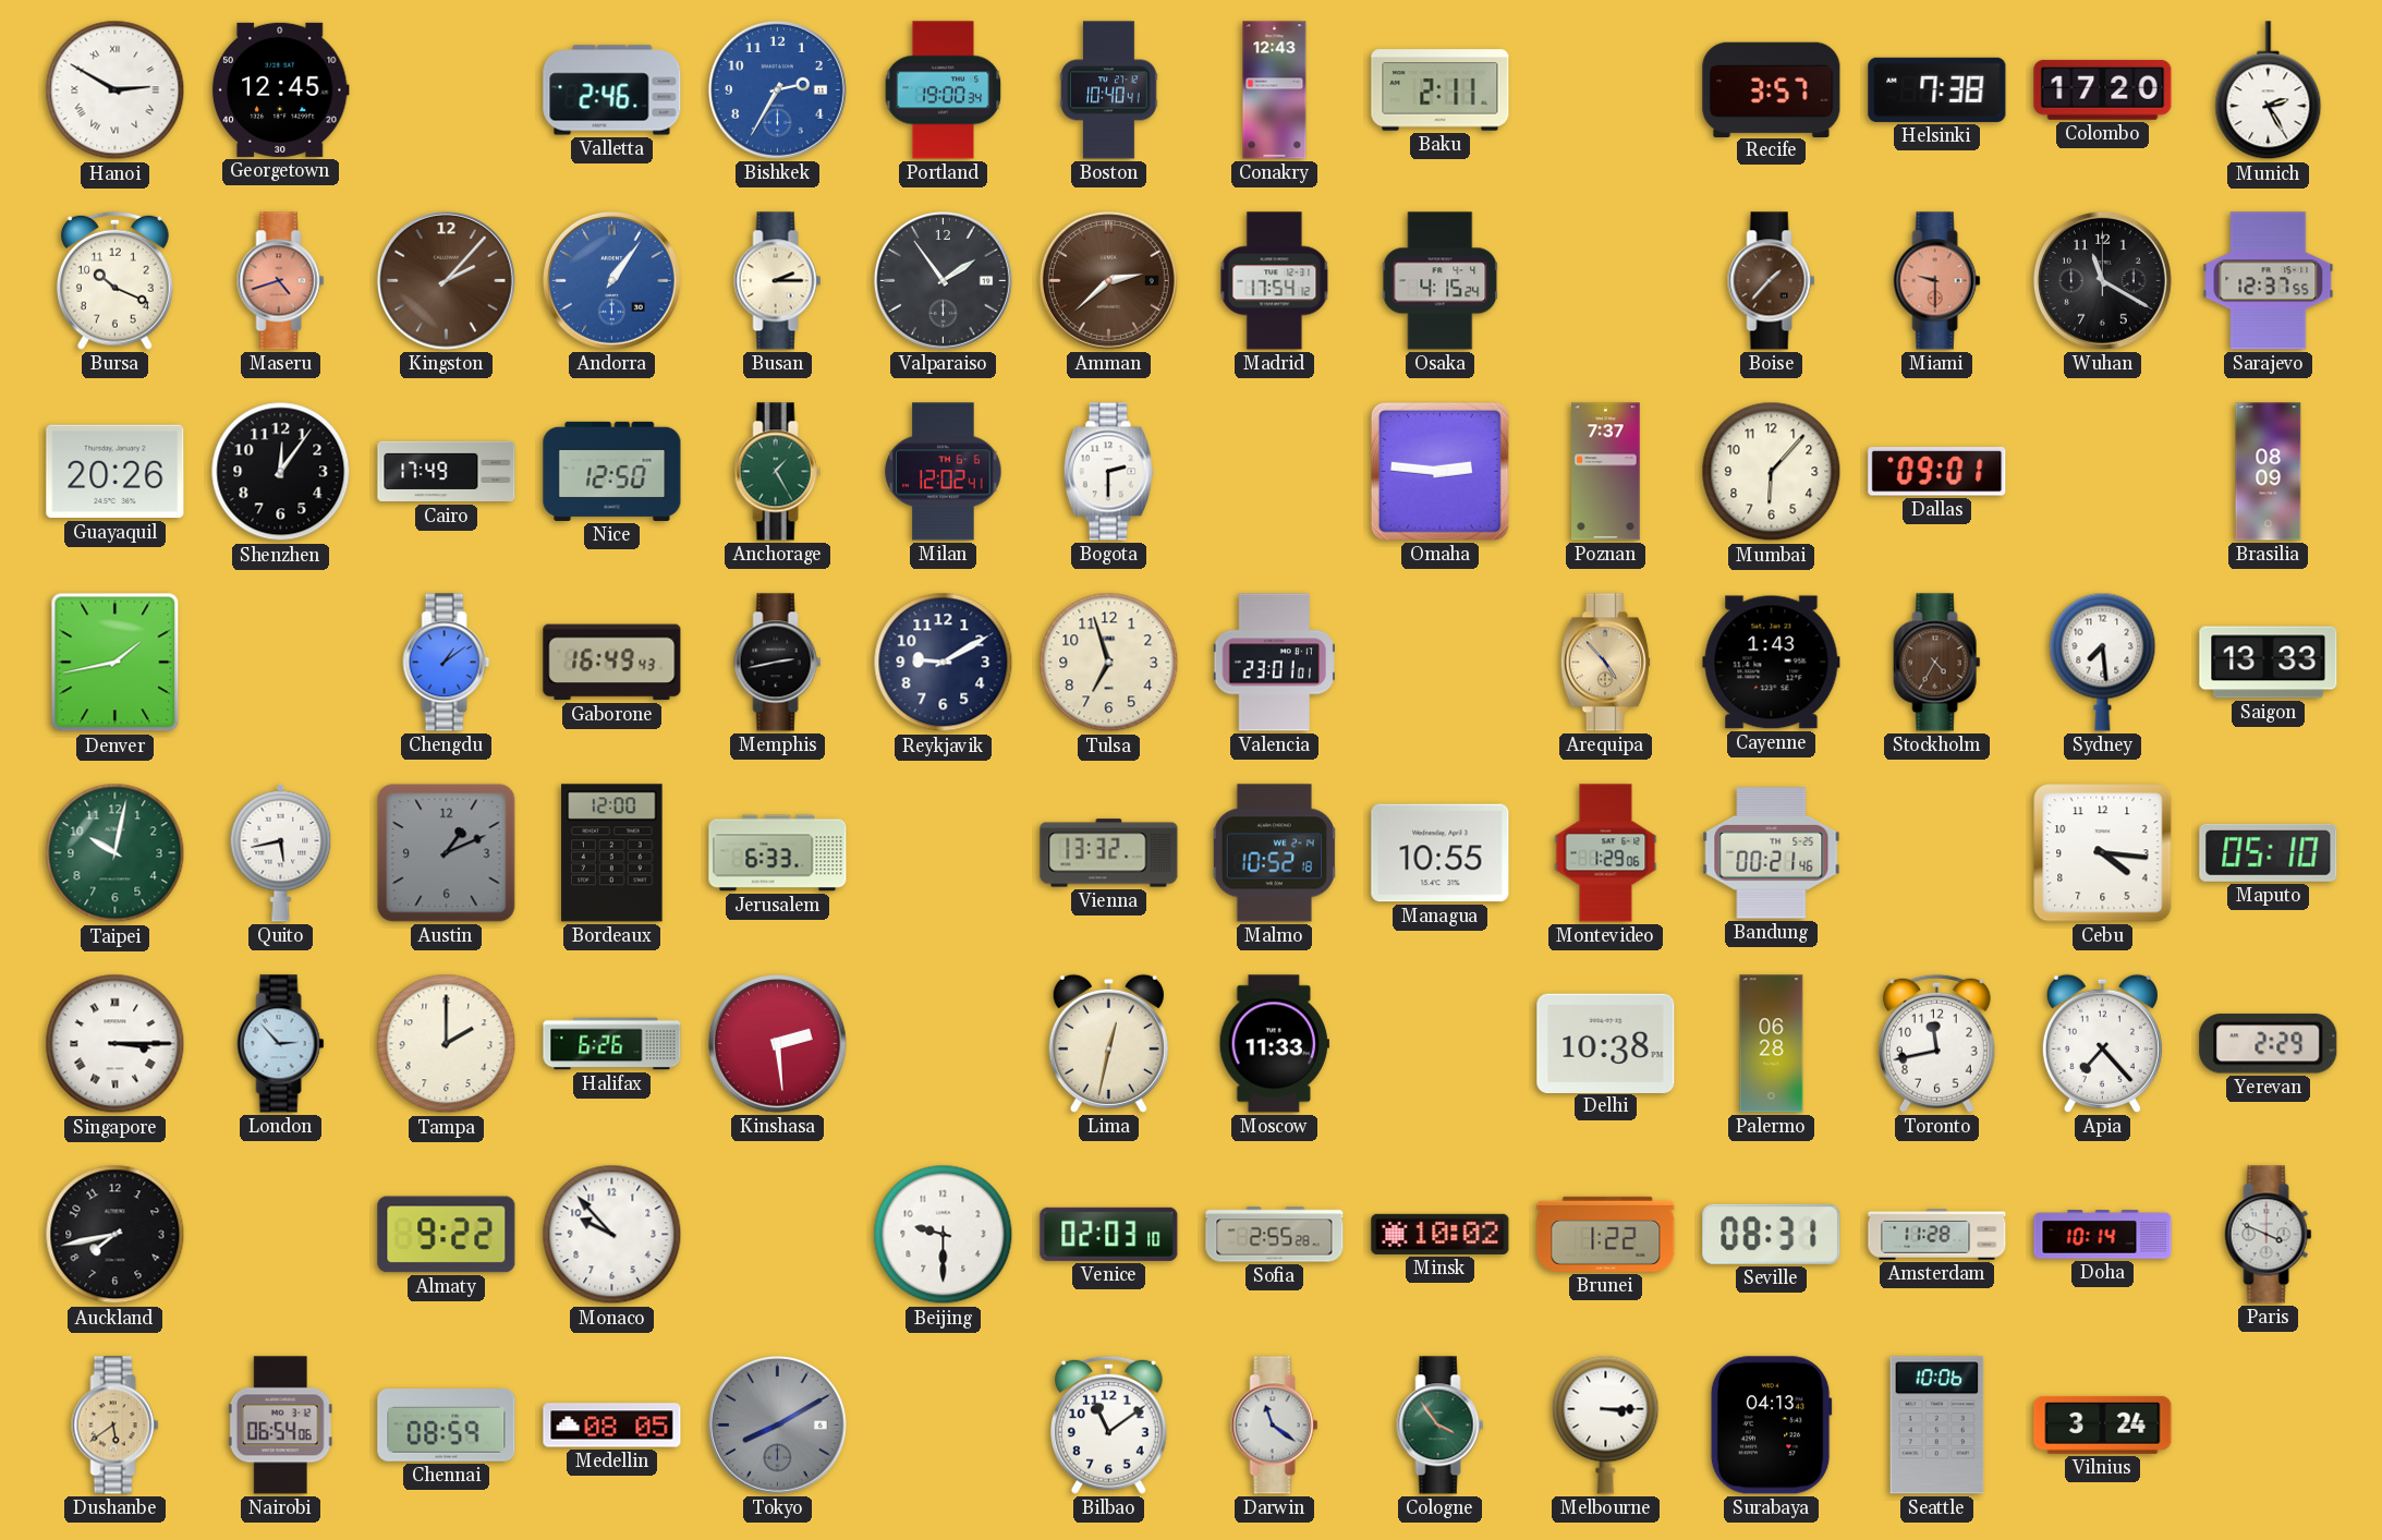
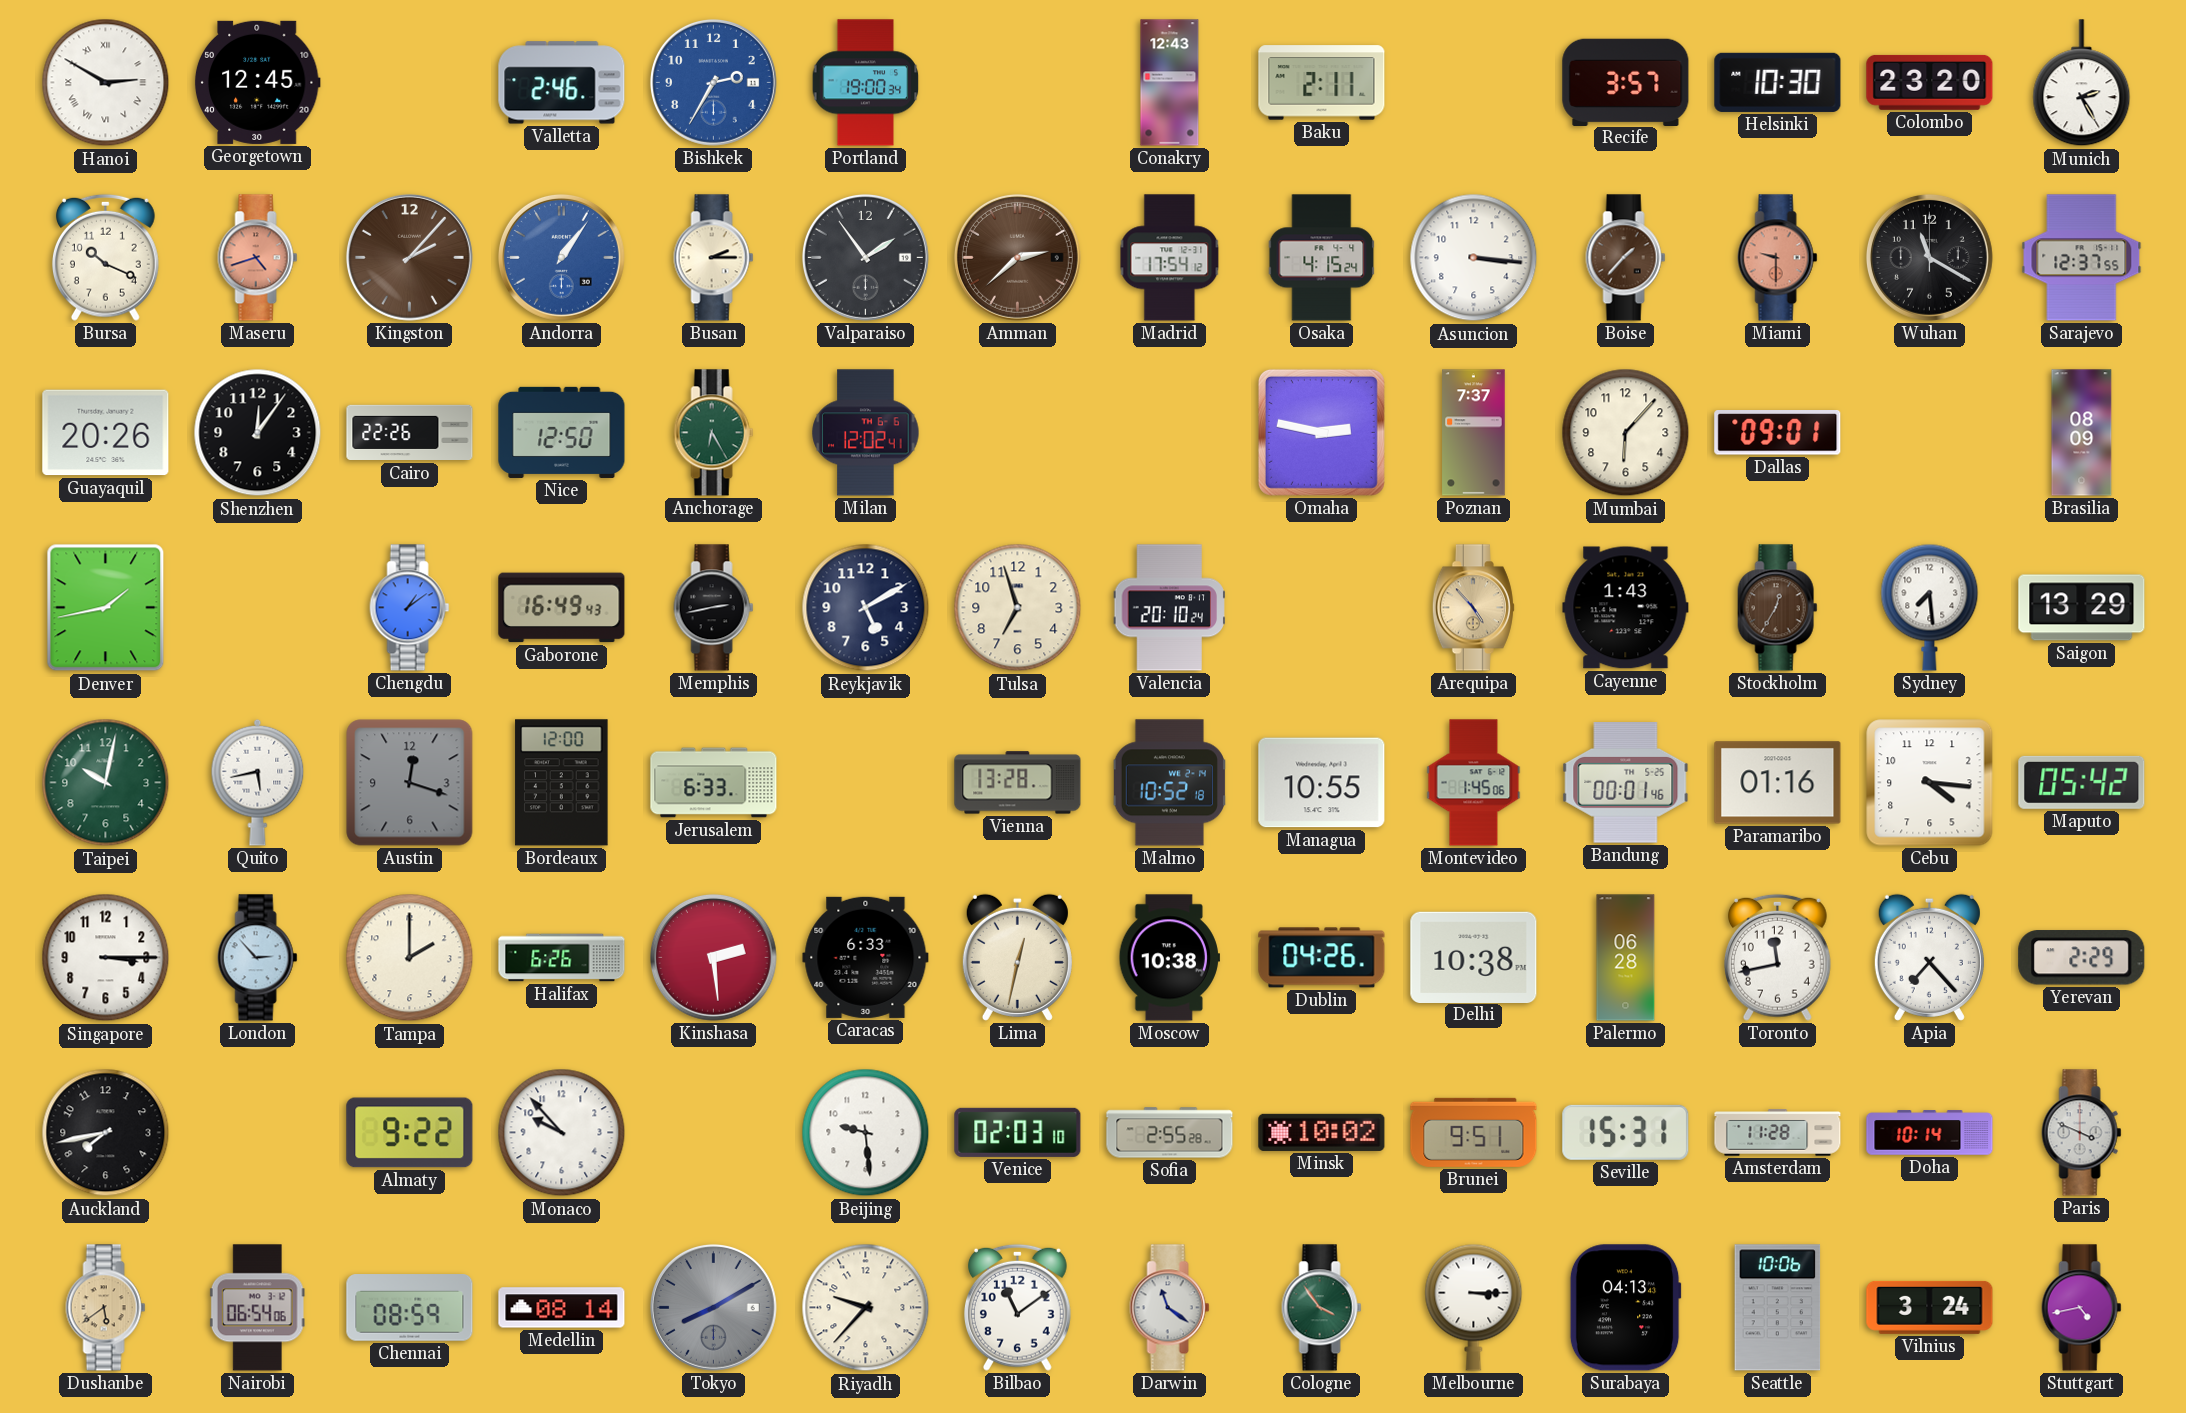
Boston: 10:40 -> none
Helsinki: 7:38 -> 10:30
Colombo: 17:20 -> 23:20
Asuncion: none -> 3:16
Cairo: 17:49 -> 22:26
Anchorage: 1:25 -> 6:25
Bogota: 2:30 -> none
Omaha: 2:46 -> 2:47
Reykjavik: 9:10 -> 5:10
Valencia: 23:01 -> 20:10
Stockholm: 4:35 -> 12:35
Saigon: 13:33 -> 13:29
Austin: 1:11 -> 12:18
Vienna: 13:32 -> 13:28
Montevideo: 1:29 -> 1:45
Bandung: 00:21 -> 00:01
Paramaribo: none -> 01:16
Maputo: 05:10 -> 05:42
Singapore numerals: Roman -> Arabic
Caracas: none -> 6:33
Moscow: 11:33 -> 10:38
Dublin: none -> 04:26
Beijing: 9:30 -> 9:29
Brunei: 1:22 -> 9:51
Seville: 08:31 -> 15:31
Medellin: 08:05 -> 08:14
Riyadh: none -> 9:37
Stuttgart: none -> 4:43
